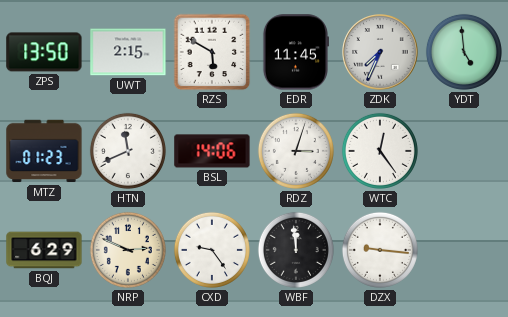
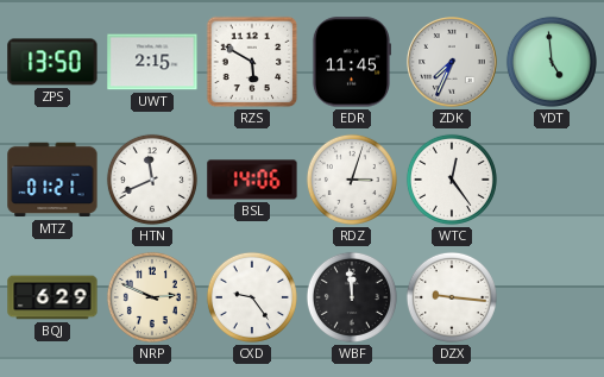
MTZ: 01:23 -> 01:21
